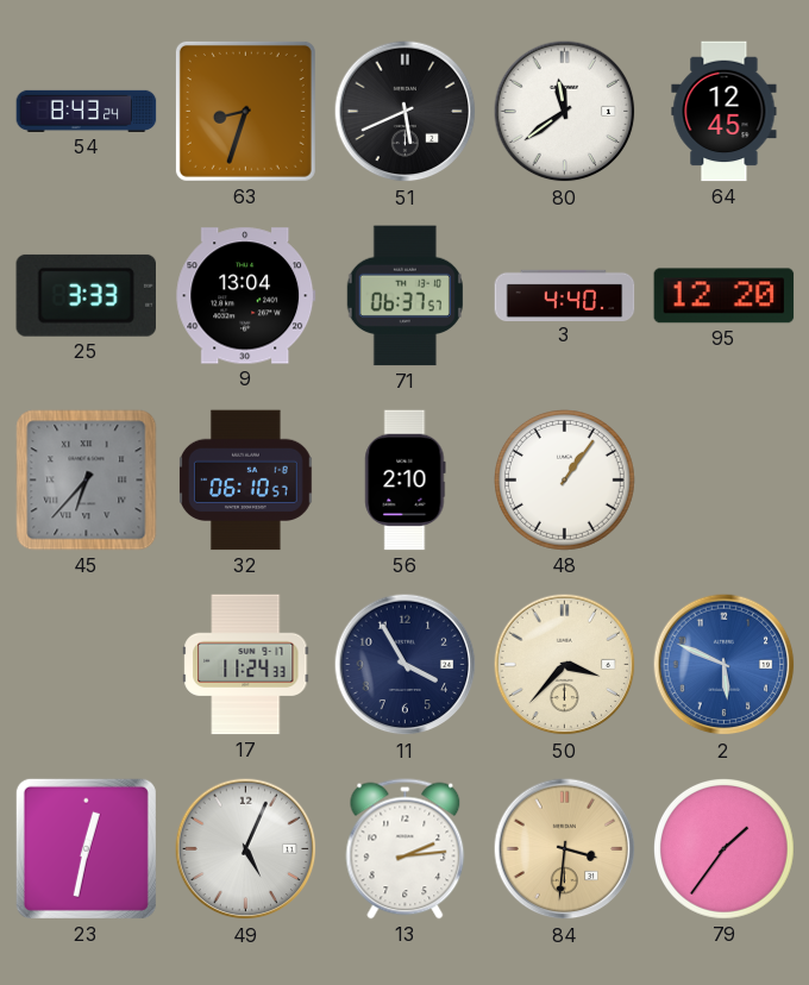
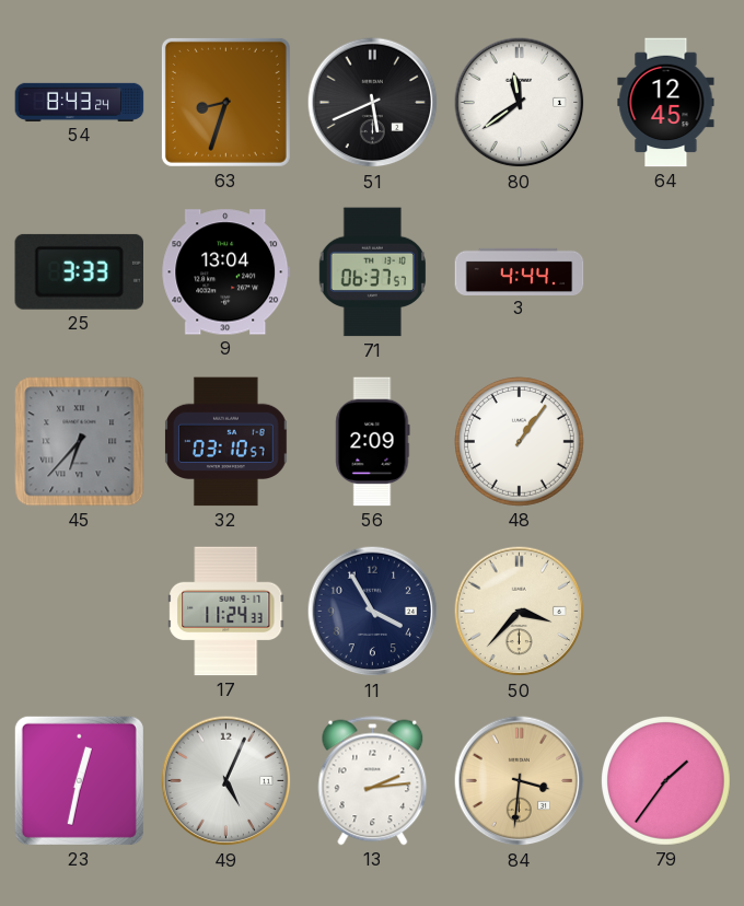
3: 4:40 -> 4:44
95: 12:20 -> none
32: 06:10 -> 03:10
56: 2:10 -> 2:09
2: 5:49 -> none
